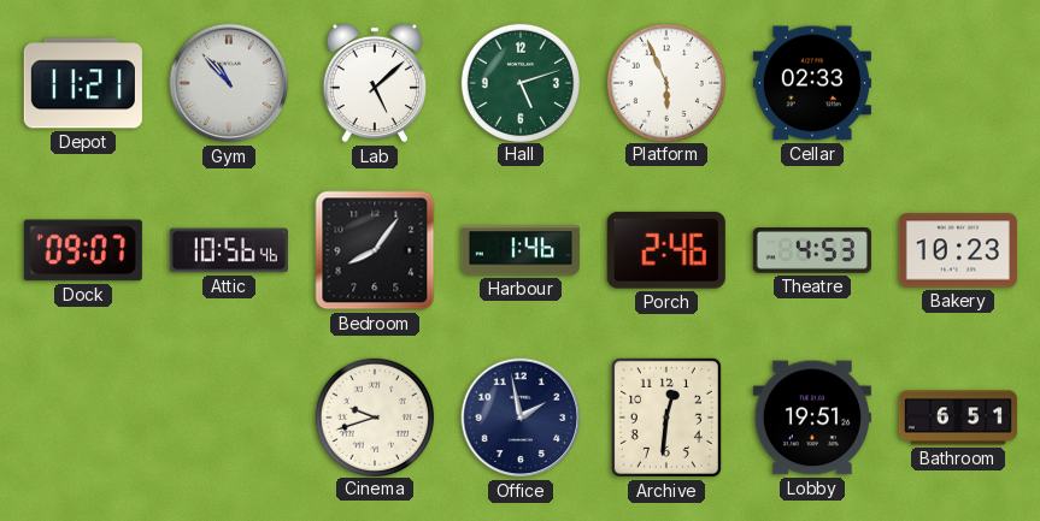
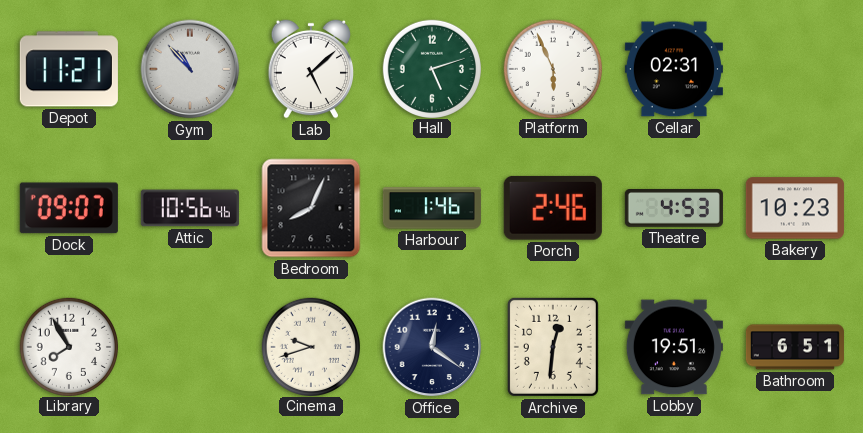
Cellar: 02:33 -> 02:31
Bedroom: 8:06 -> 8:04
Library: none -> 7:55
Office: 1:58 -> 12:21
